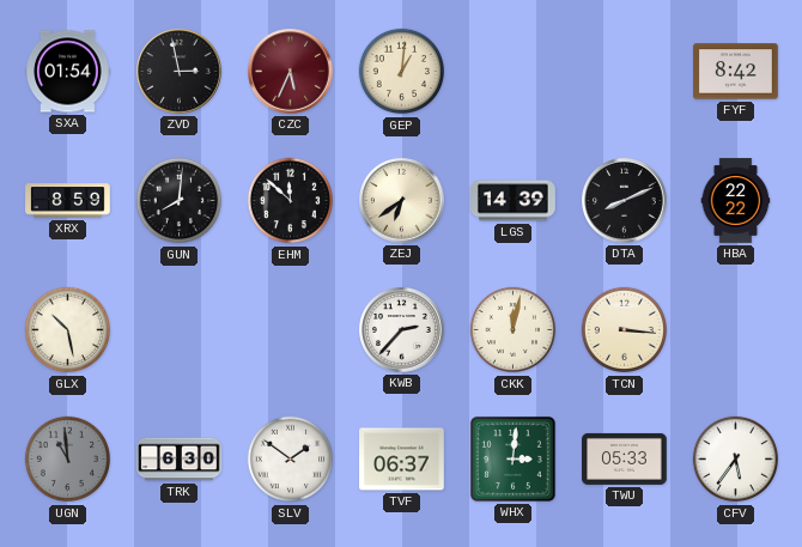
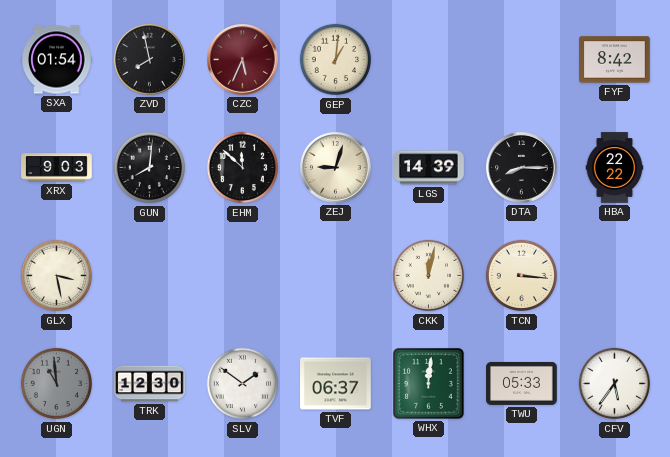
ZVD: 2:58 -> 7:58
XRX: 8:59 -> 9:03
ZEJ: 6:39 -> 9:03
DTA: 8:11 -> 8:15
GLX: 10:28 -> 3:28
KWB: 2:37 -> none
TRK: 6:30 -> 12:30
WHX: 3:01 -> 12:01
